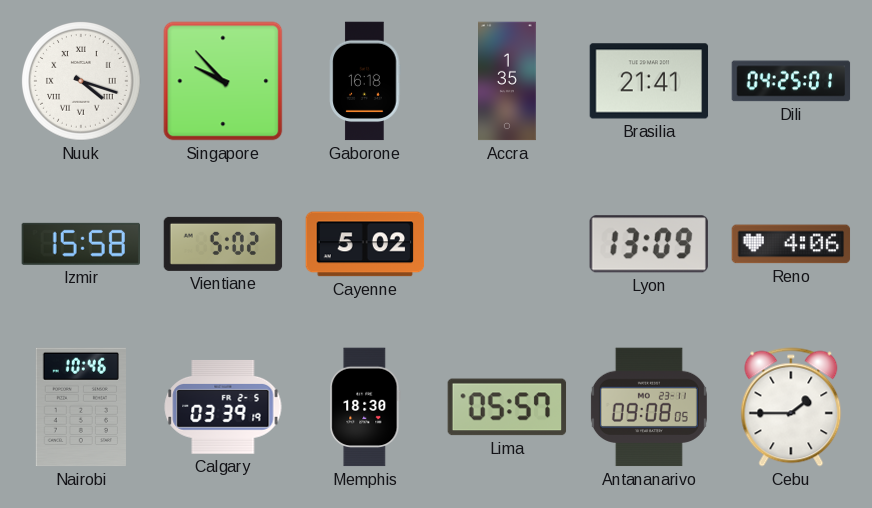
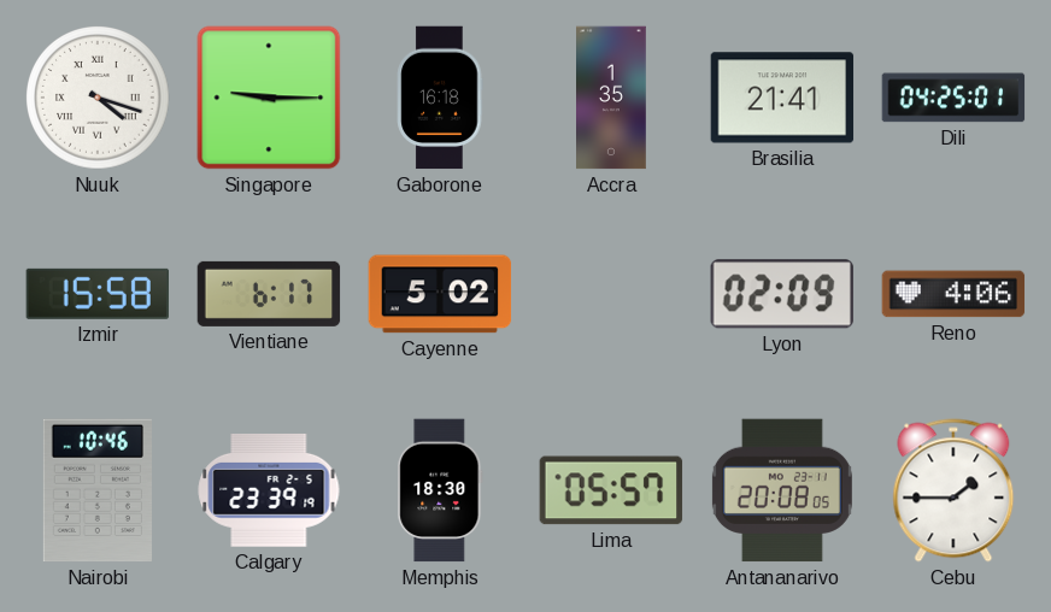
Singapore: 9:53 -> 9:15
Vientiane: 5:02 -> 6:17
Lyon: 13:09 -> 02:09
Calgary: 03:39 -> 23:39
Antananarivo: 09:08 -> 20:08
